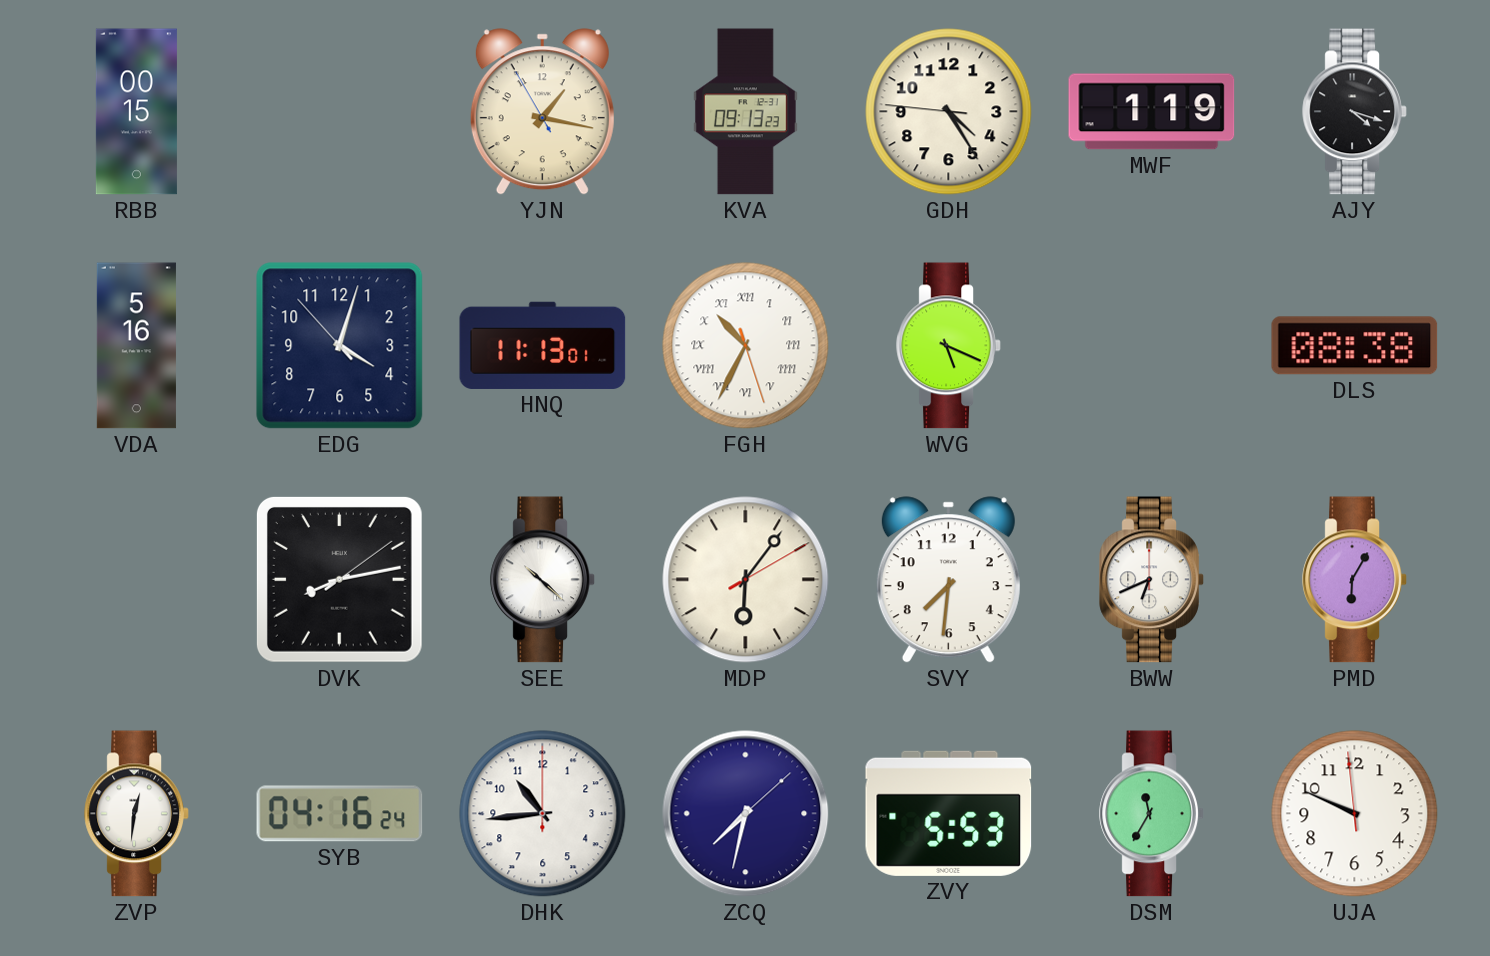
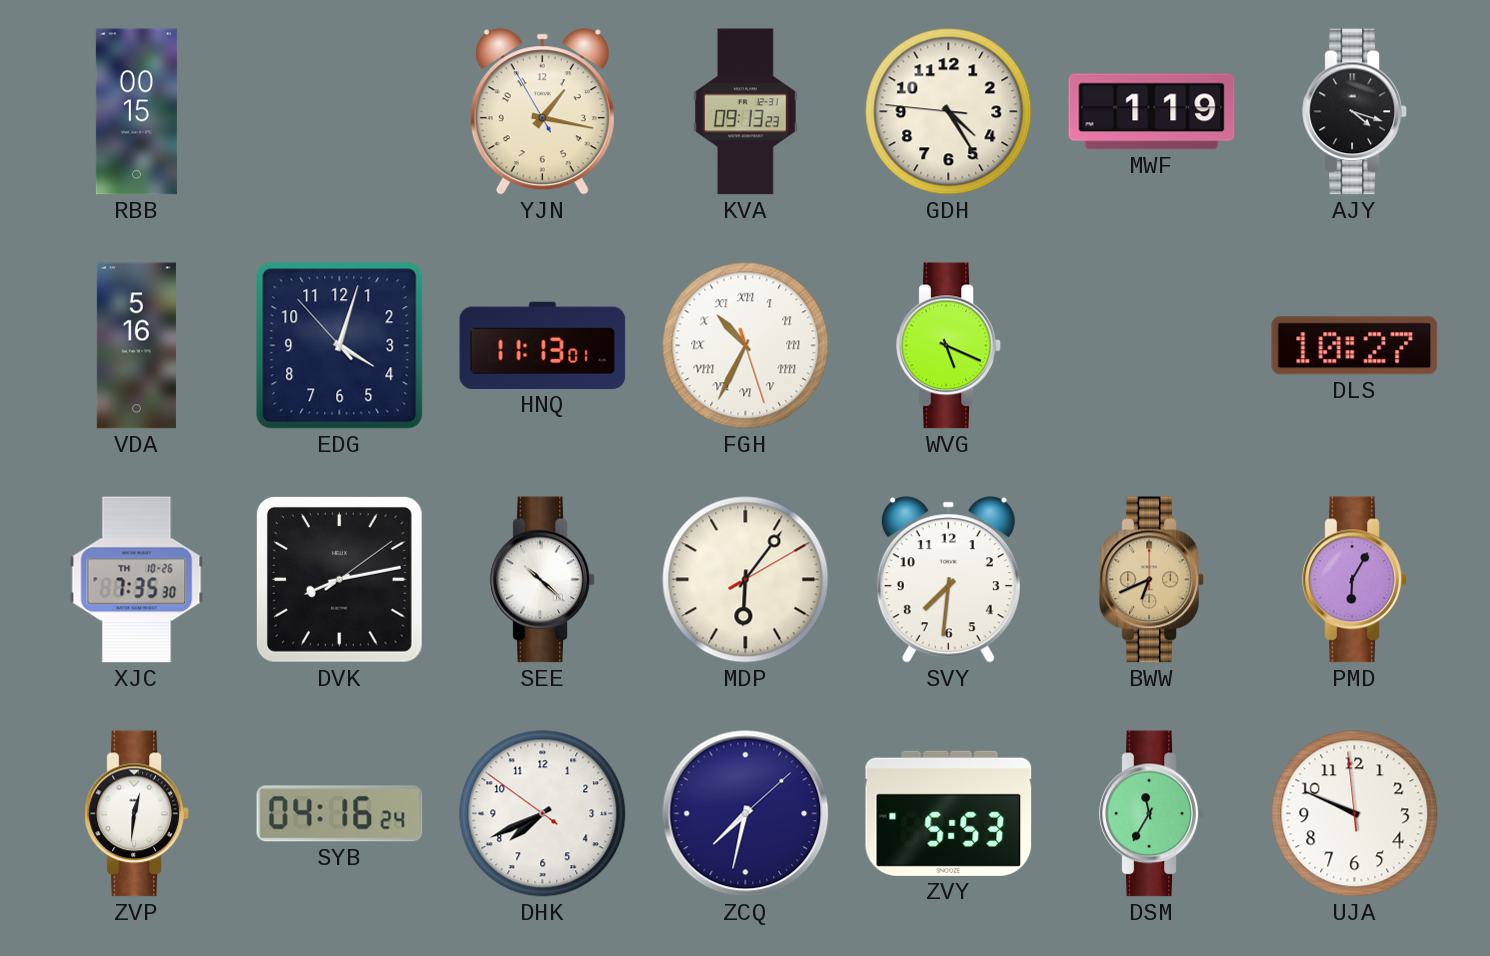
DLS: 08:38 -> 10:27
XJC: none -> 7:35
BWW dial: white -> champagne
DHK: 10:44 -> 7:40
